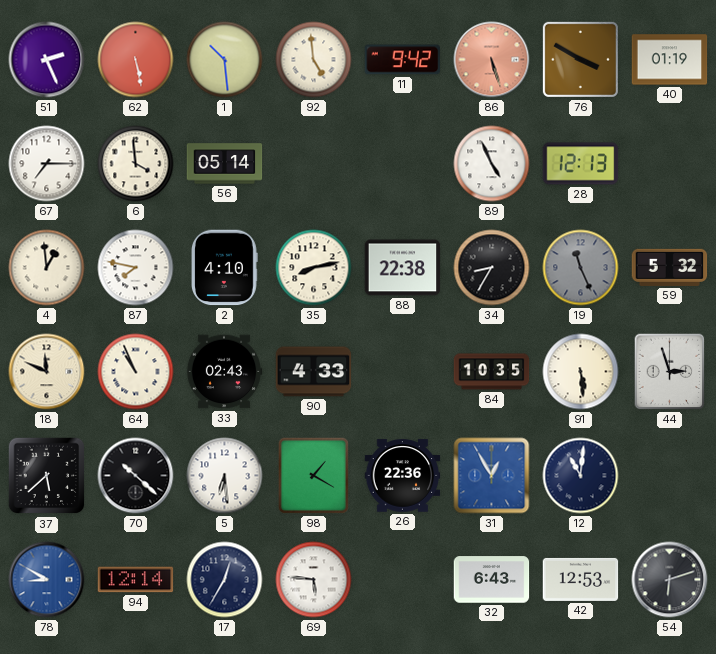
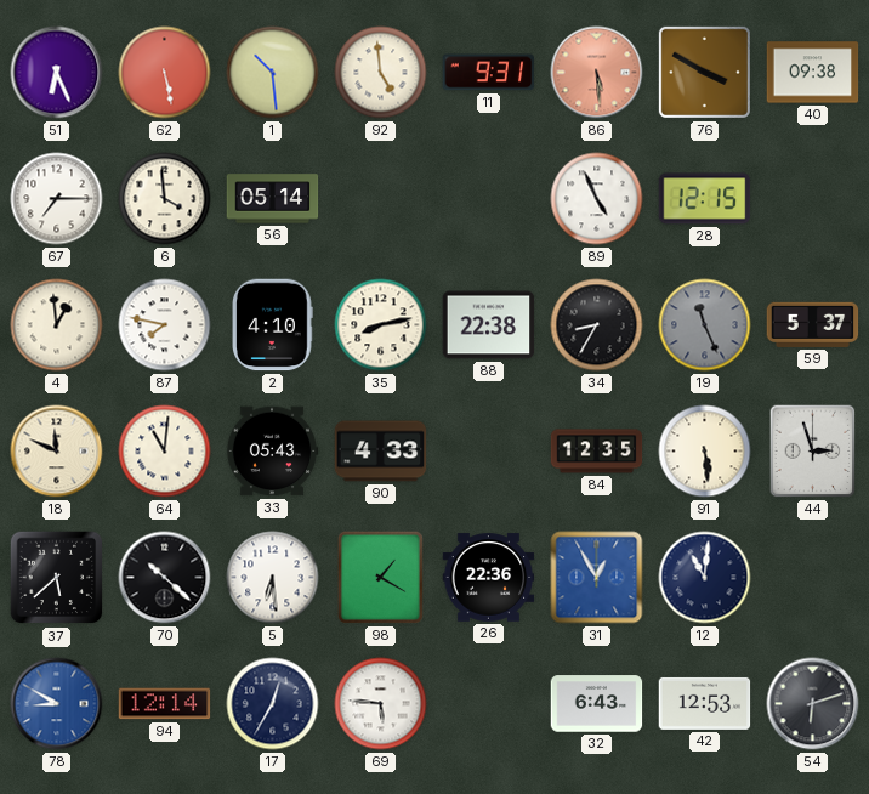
51: 2:26 -> 6:26
11: 9:42 -> 9:31
86: 5:27 -> 5:29
40: 01:19 -> 09:38
28: 12:13 -> 12:15
59: 5:32 -> 5:37
64: 10:56 -> 11:01
33: 02:43 -> 05:43
84: 10:35 -> 12:35
